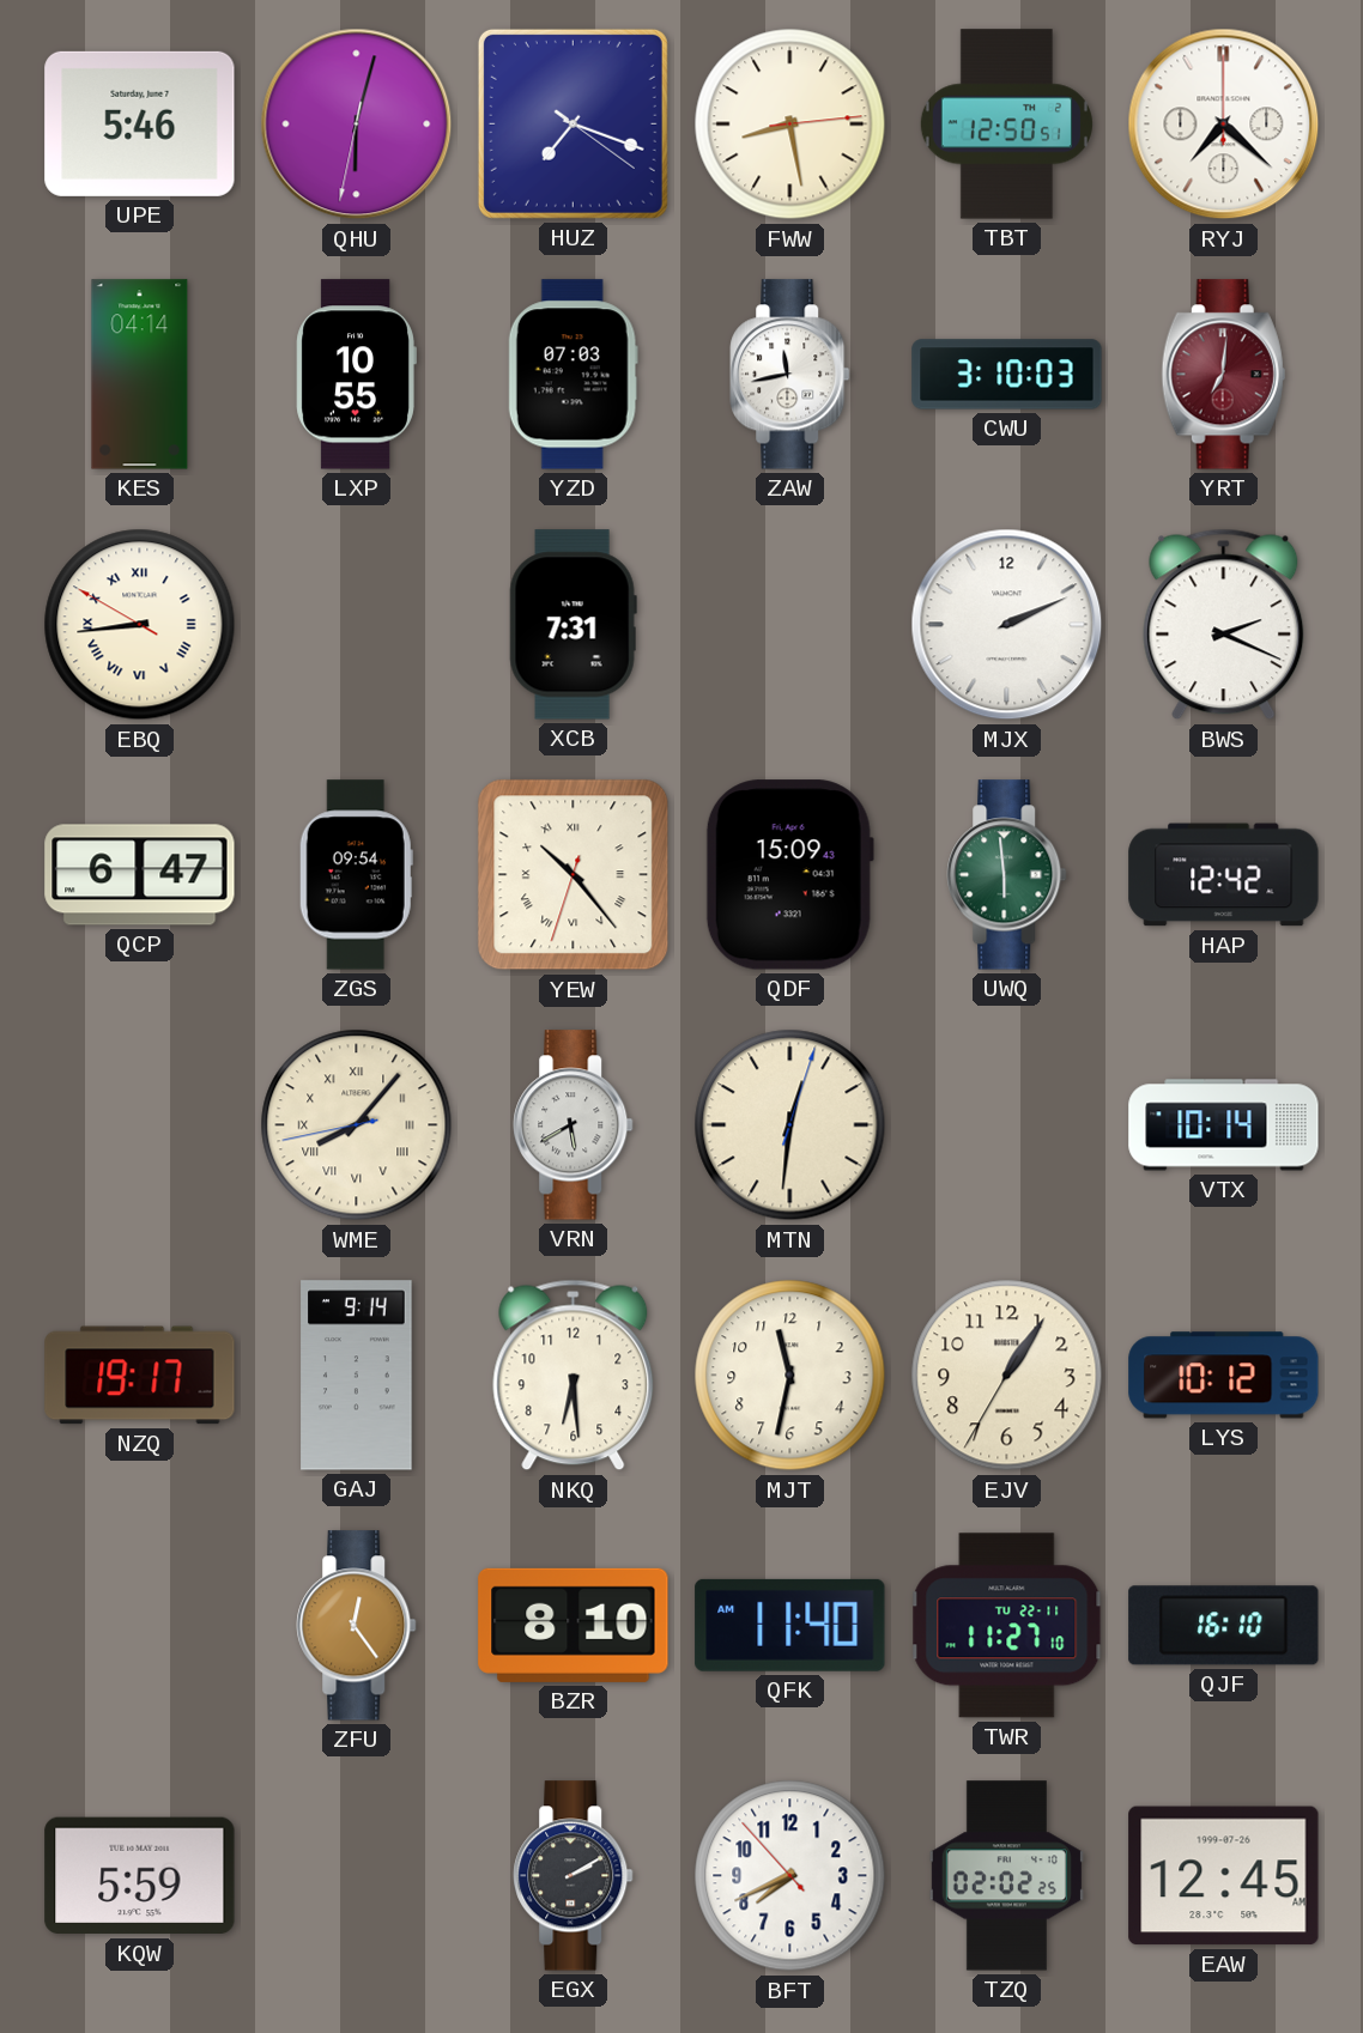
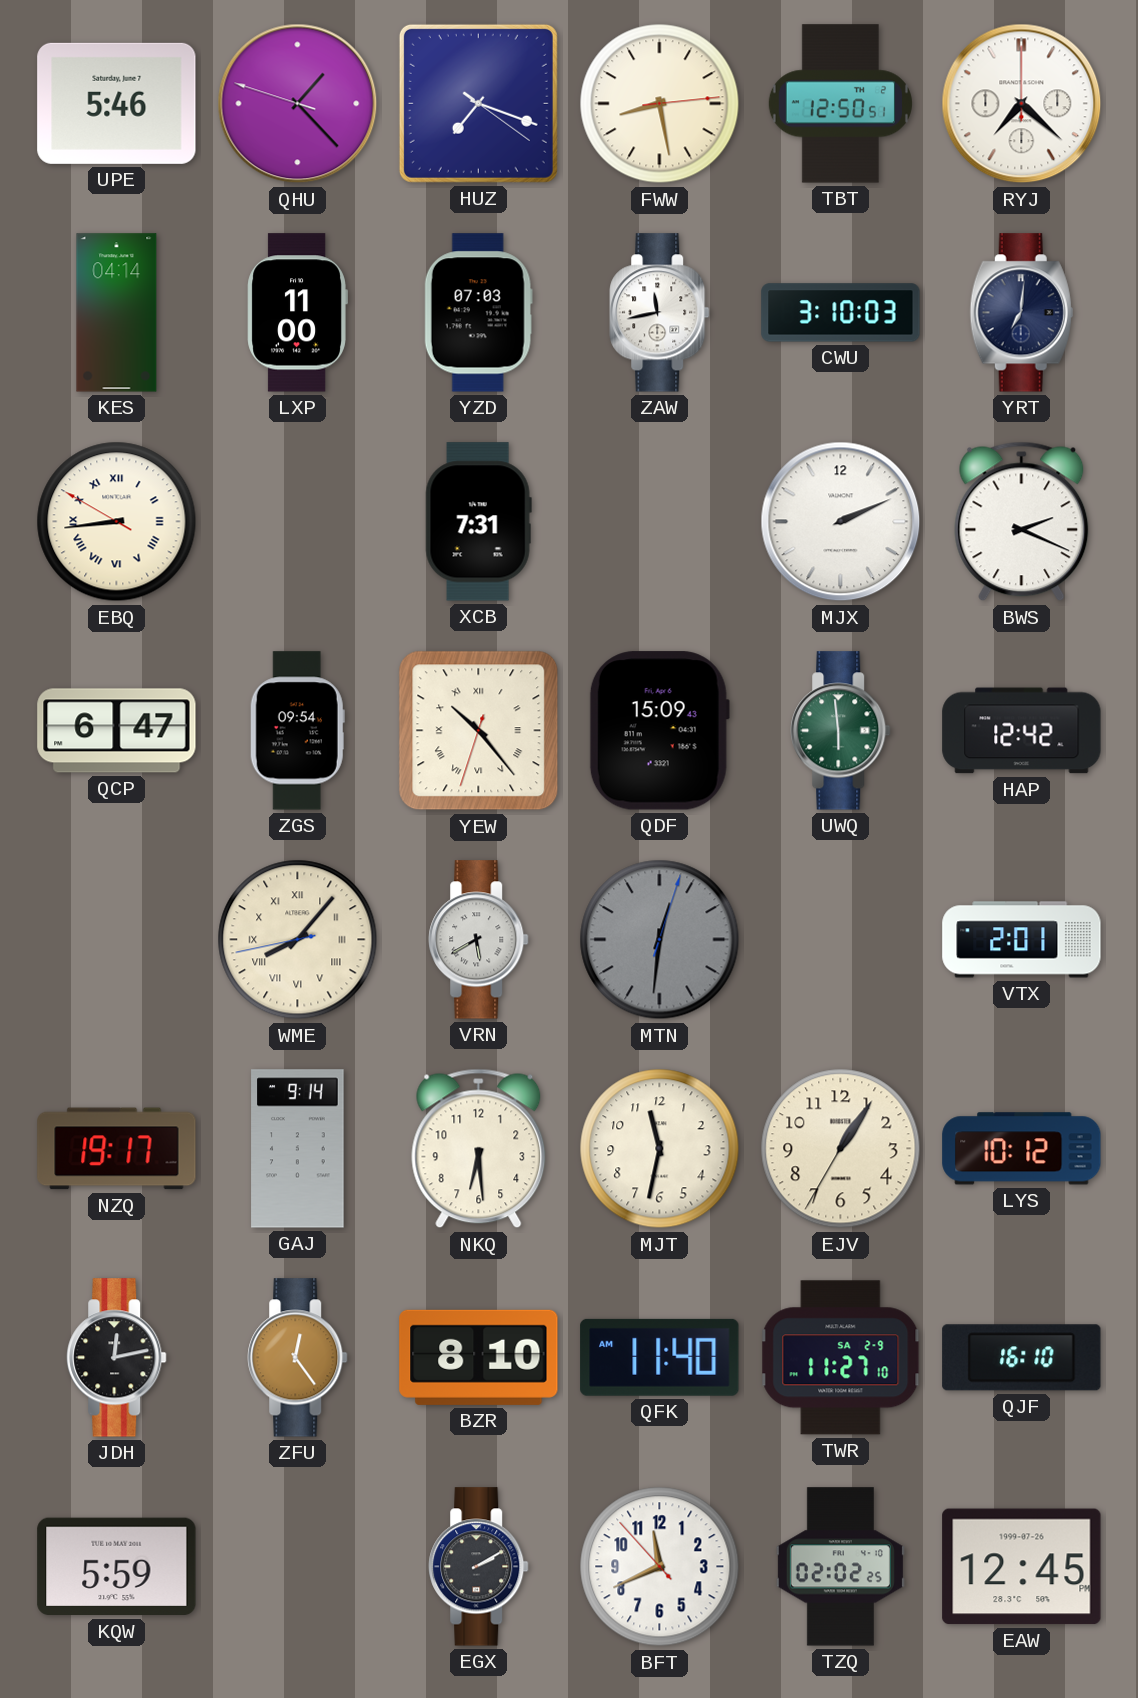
QHU: 6:02 -> 1:22
LXP: 10:55 -> 11:00
YRT dial: burgundy -> navy
MTN dial: cream -> grey
VTX: 10:14 -> 2:01
JDH: none -> 12:13
TWR date: TU 22-11 -> SA 2-9
BFT: 7:40 -> 11:40
EAW: 12:45 AM -> 12:45 PM
